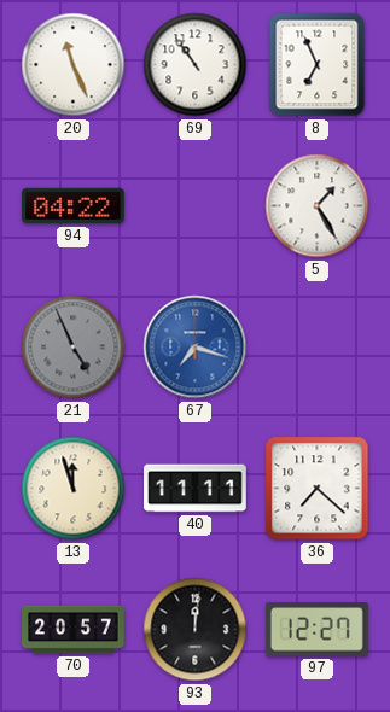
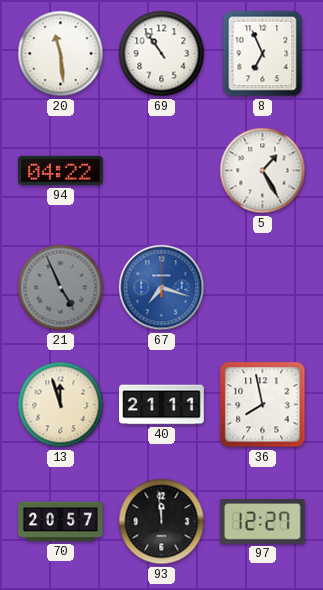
20: 11:26 -> 11:29
40: 11:11 -> 21:11
36: 7:22 -> 7:58
93: 12:01 -> 11:59
